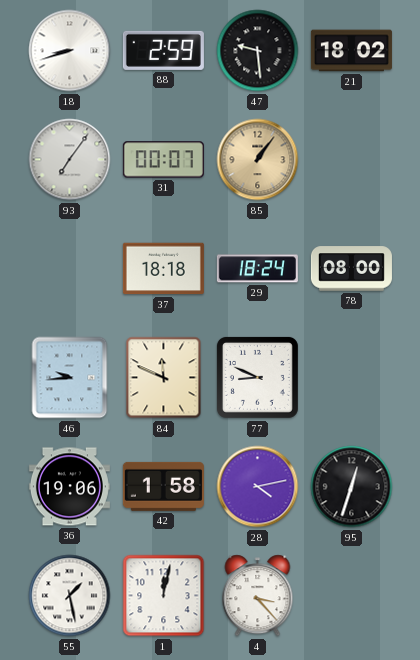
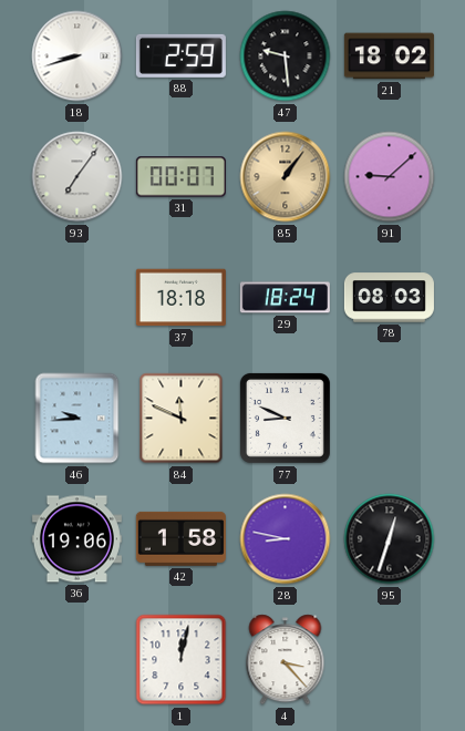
91: none -> 9:08
78: 08:00 -> 08:03
28: 4:13 -> 8:47
55: 1:28 -> none
